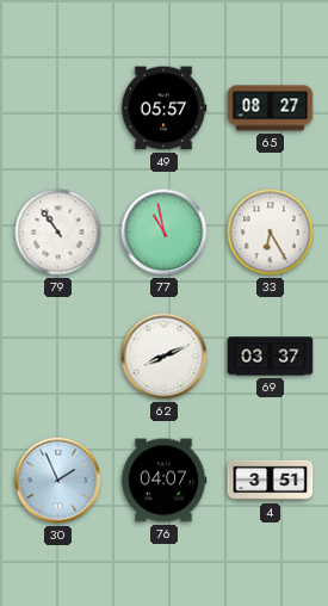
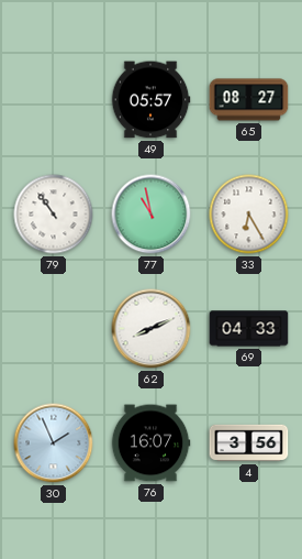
69: 03:37 -> 04:33
76: 04:07 -> 16:07
4: 3:51 -> 3:56
